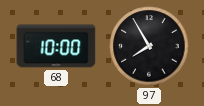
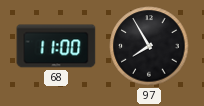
68: 10:00 -> 11:00
